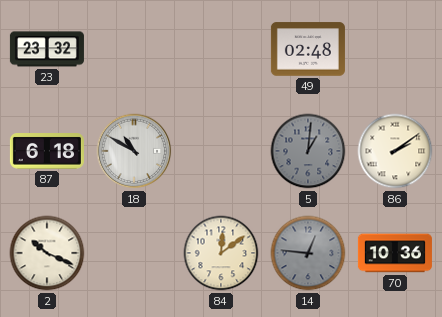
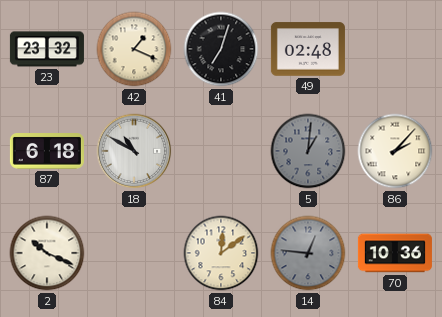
42: none -> 1:19
41: none -> 7:03
86: 2:09 -> 2:07
